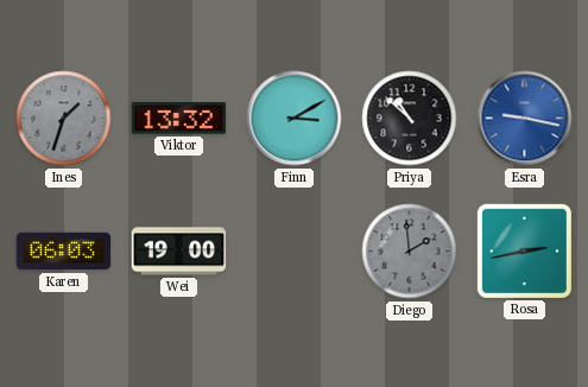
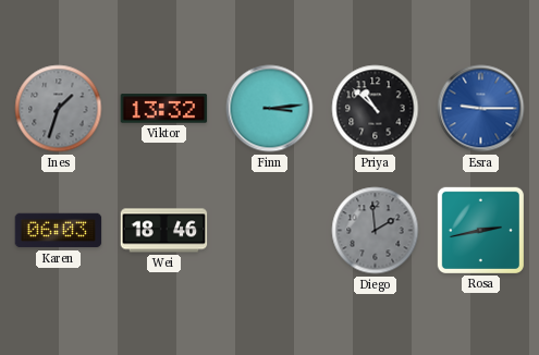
Finn: 3:10 -> 3:14
Esra: 9:17 -> 9:15
Wei: 19:00 -> 18:46
